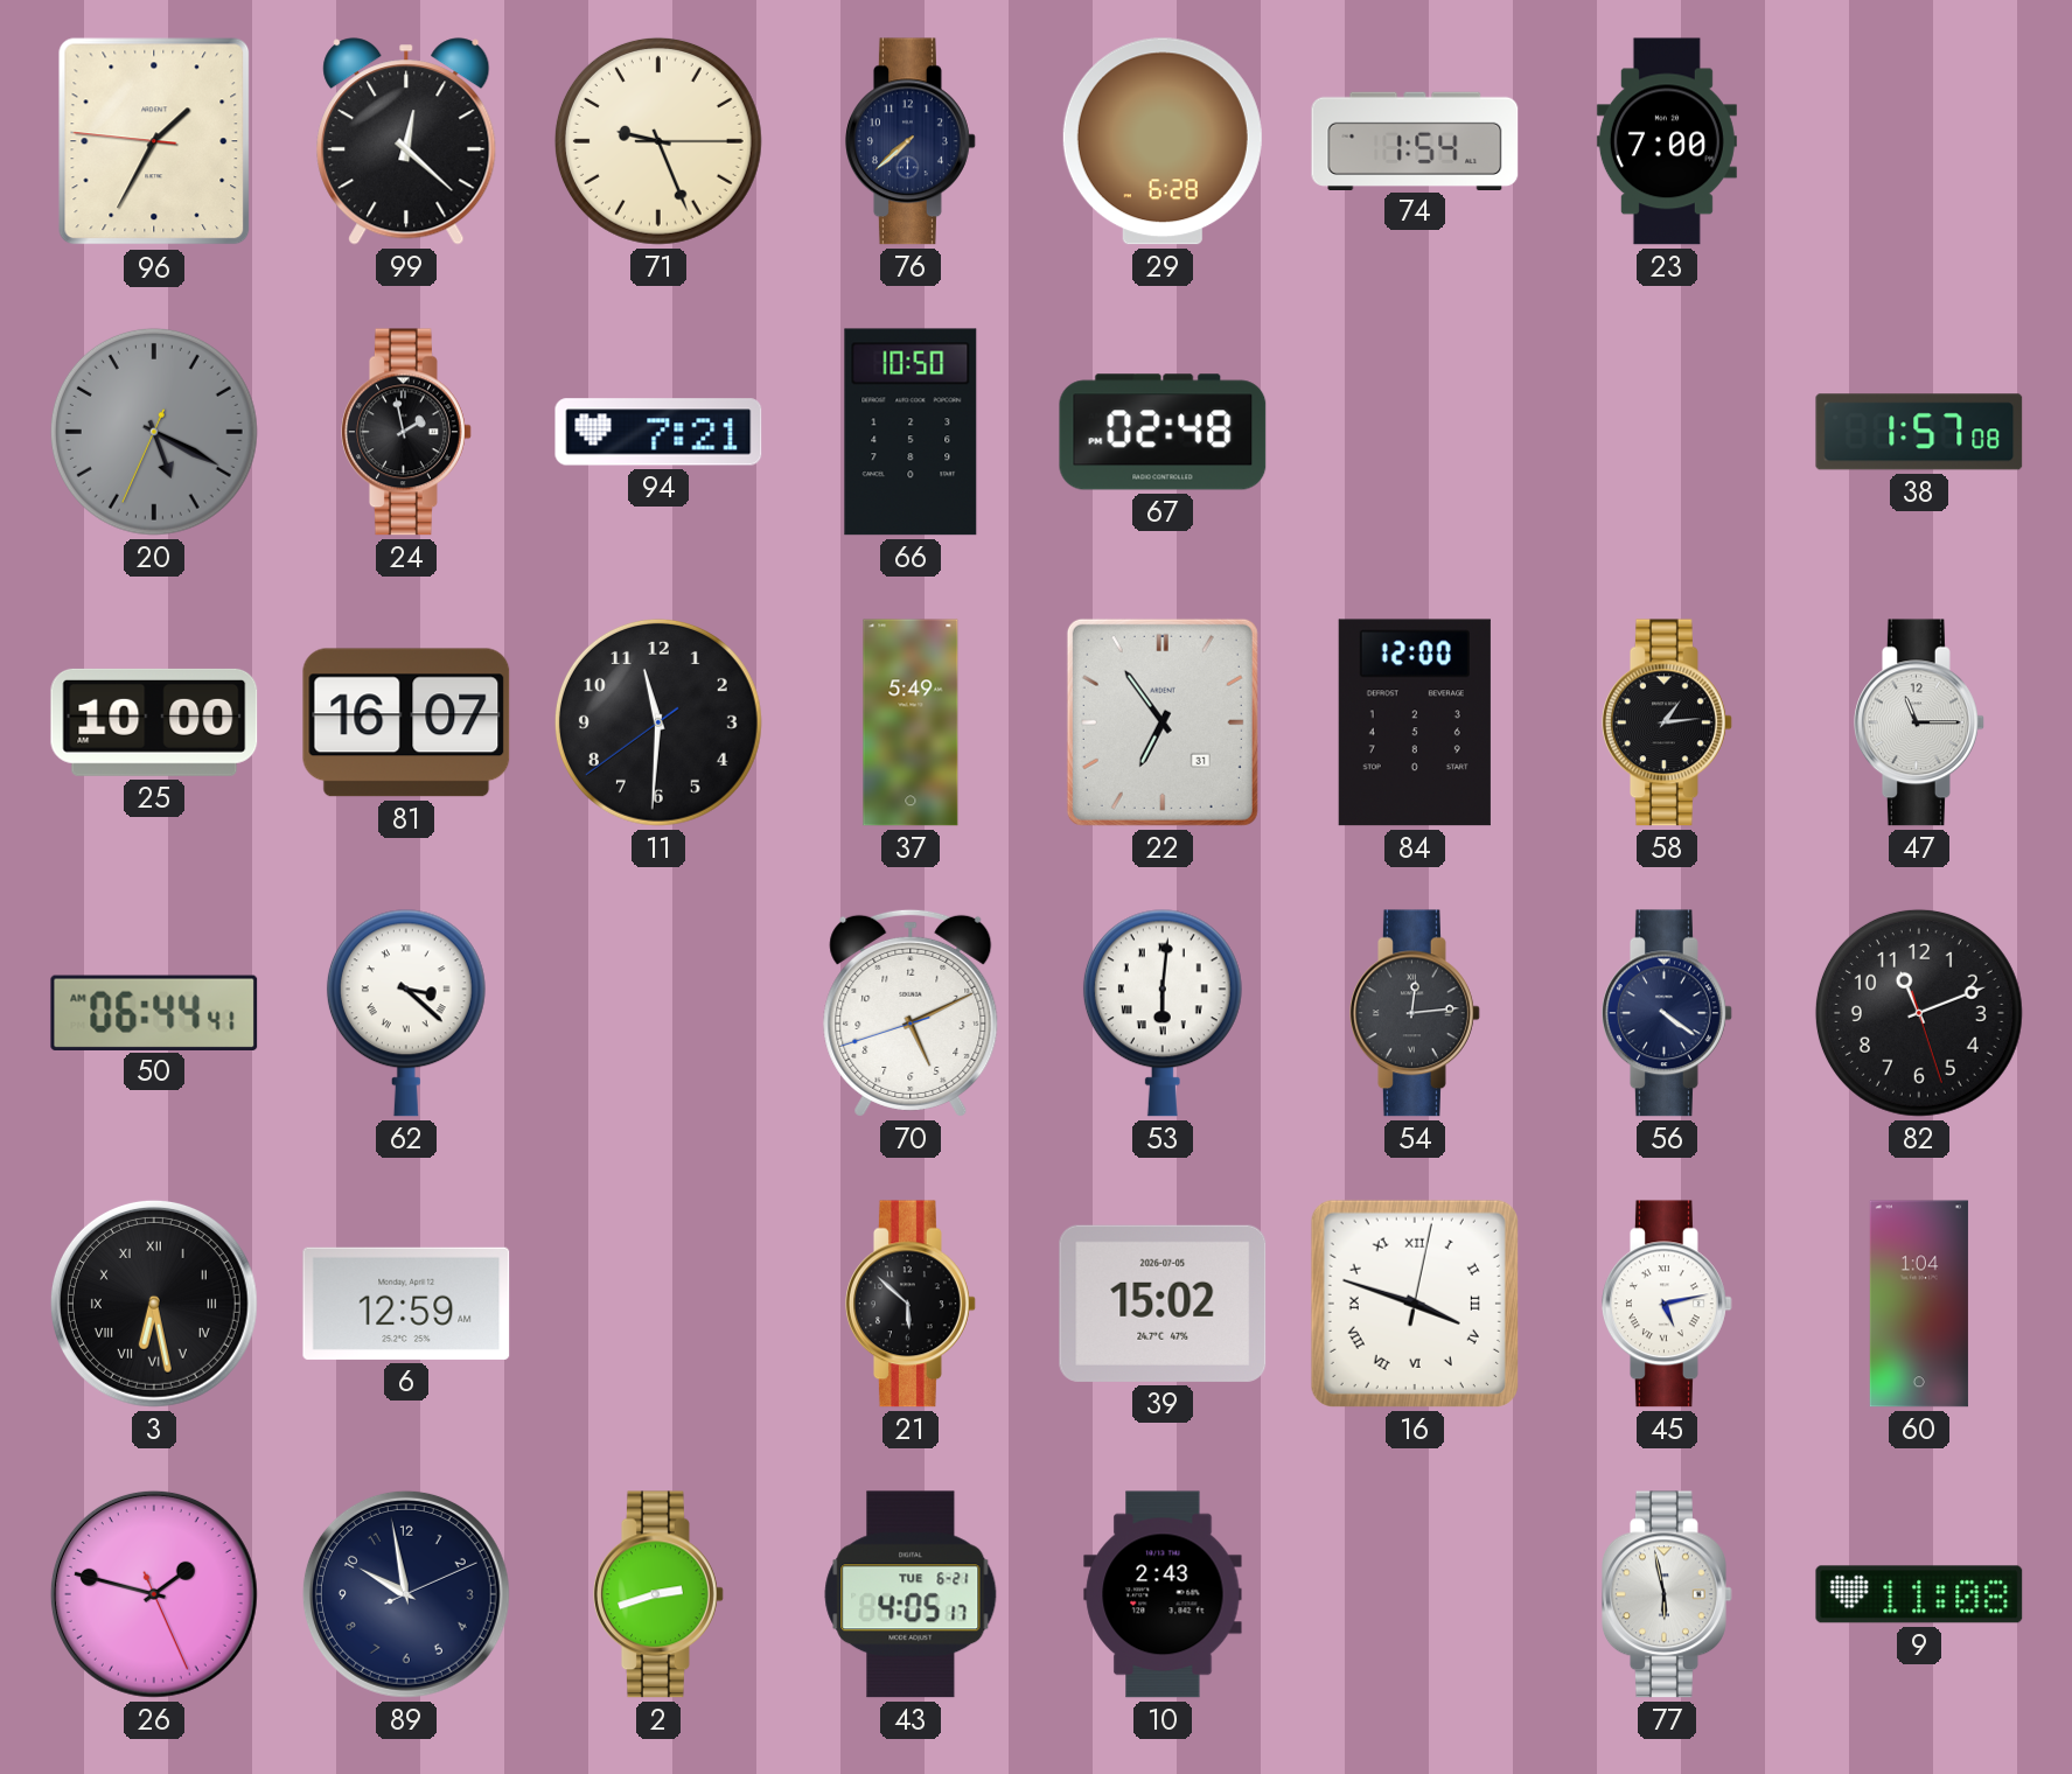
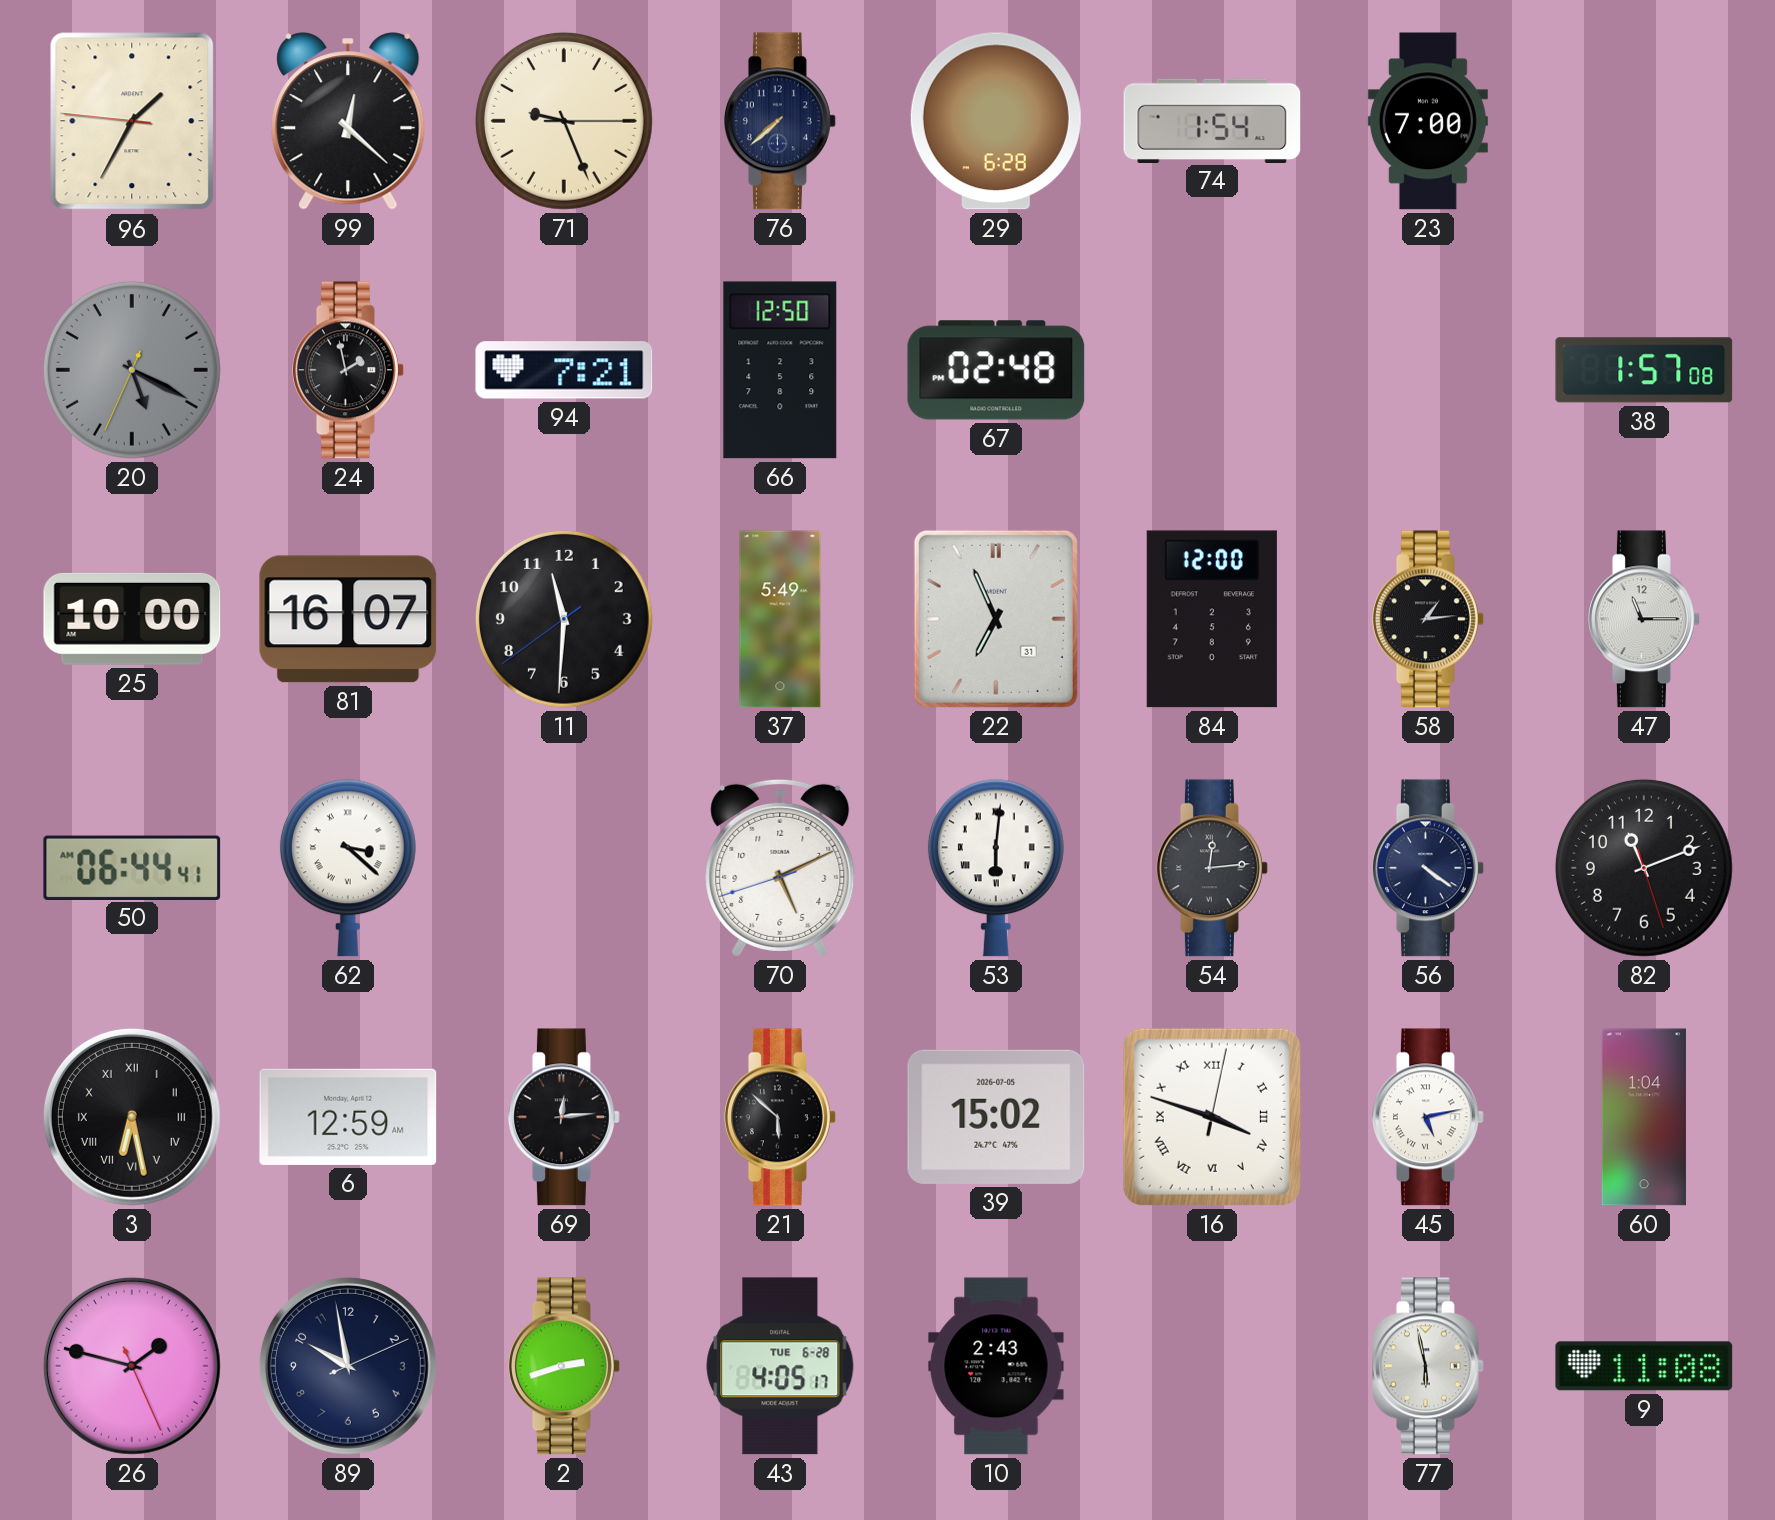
66: 10:50 -> 12:50
22: 6:54 -> 6:56
69: none -> 12:14
43 date: TUE 6-21 -> TUE 6-28
